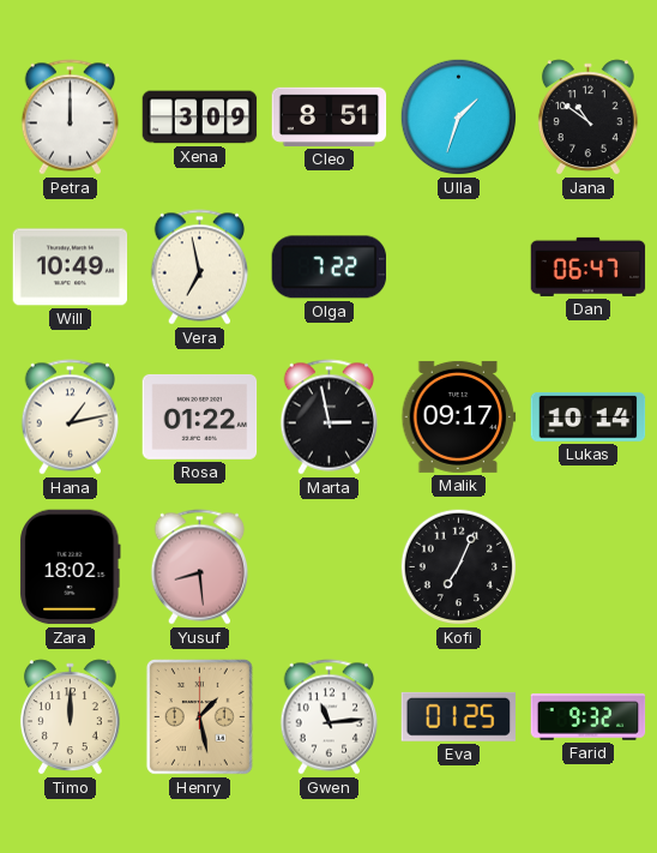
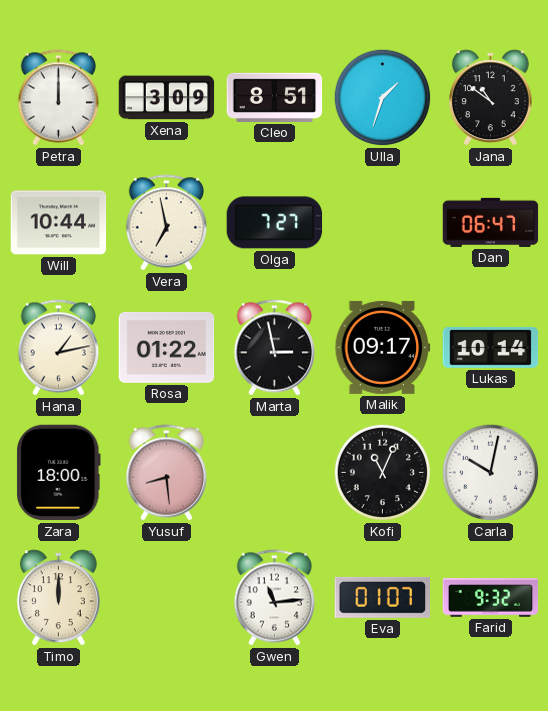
Will: 10:49 -> 10:44
Olga: 7:22 -> 7:27
Zara: 18:02 -> 18:00
Kofi: 7:04 -> 11:04
Carla: none -> 10:02
Henry: 1:28 -> none
Eva: 01:25 -> 01:07
